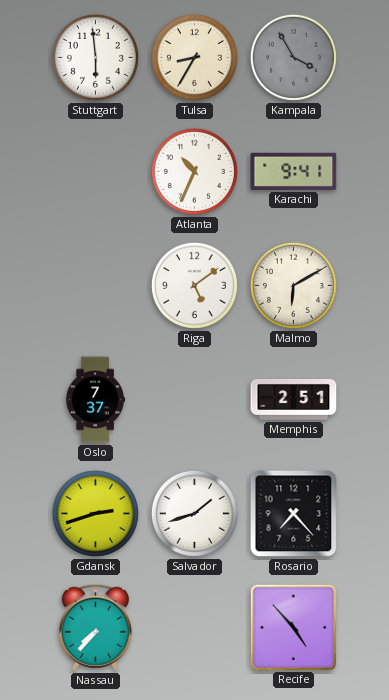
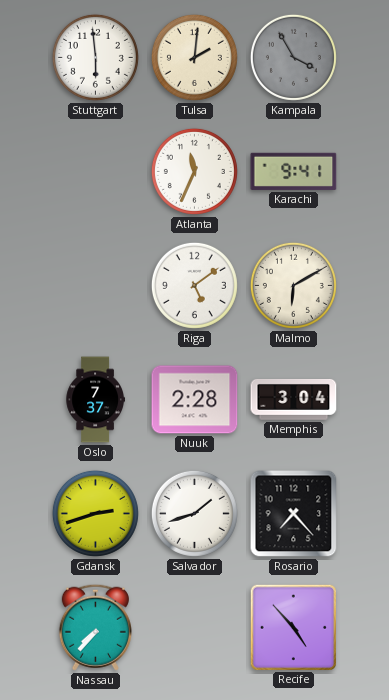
Tulsa: 8:35 -> 2:01
Atlanta: 10:34 -> 11:34
Nuuk: none -> 2:28
Memphis: 2:51 -> 3:04
